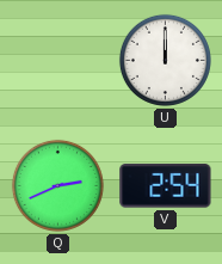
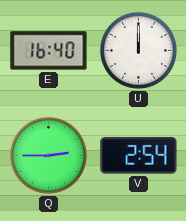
E: none -> 16:40
Q: 2:41 -> 2:45
